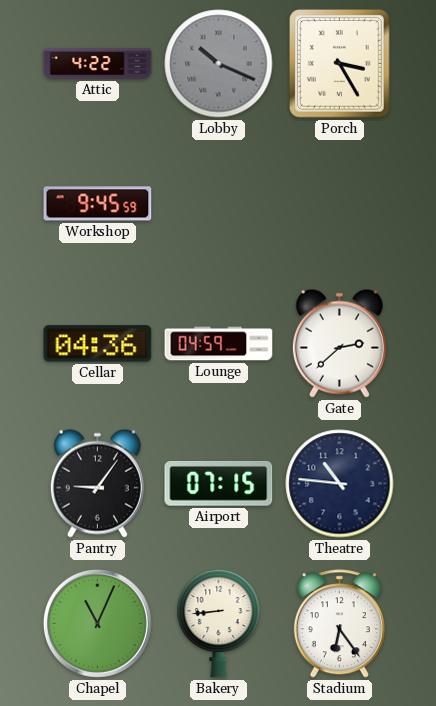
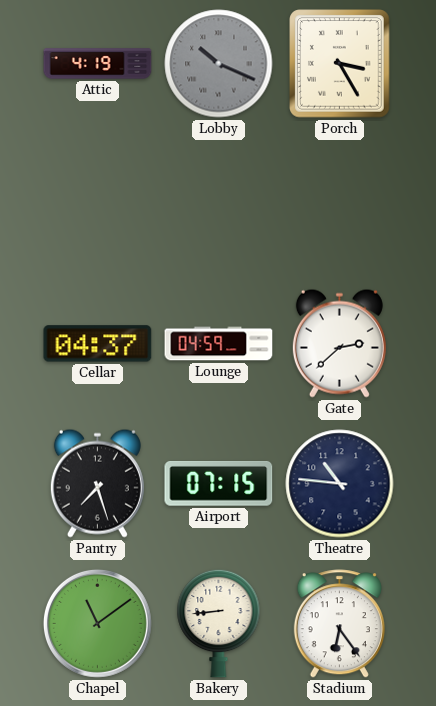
Attic: 4:22 -> 4:19
Workshop: 9:45 -> none
Cellar: 04:36 -> 04:37
Pantry: 9:06 -> 7:27
Chapel: 11:04 -> 11:09
